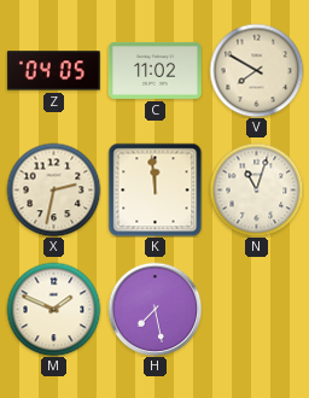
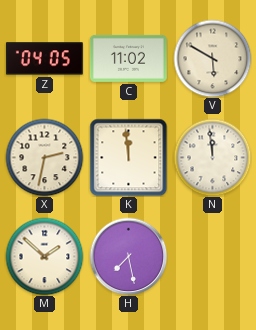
V: 7:50 -> 5:50
N: 11:03 -> 11:59
M: 1:49 -> 1:52
